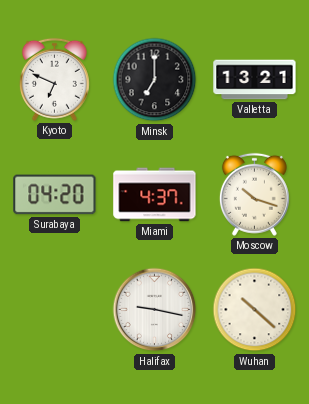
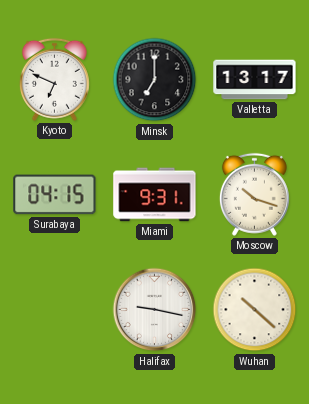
Valletta: 13:21 -> 13:17
Surabaya: 04:20 -> 04:15
Miami: 4:37 -> 9:31
